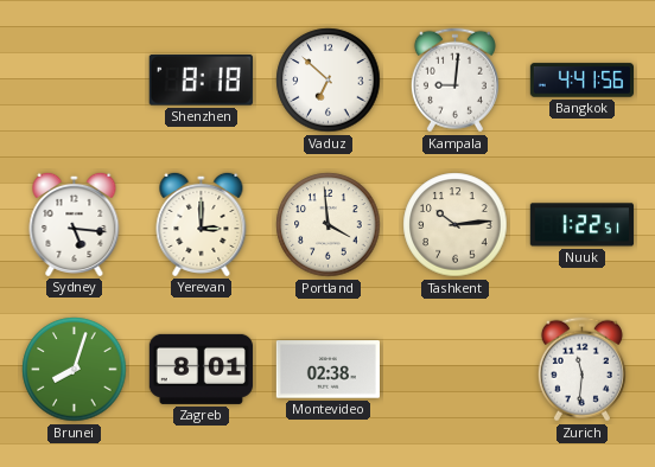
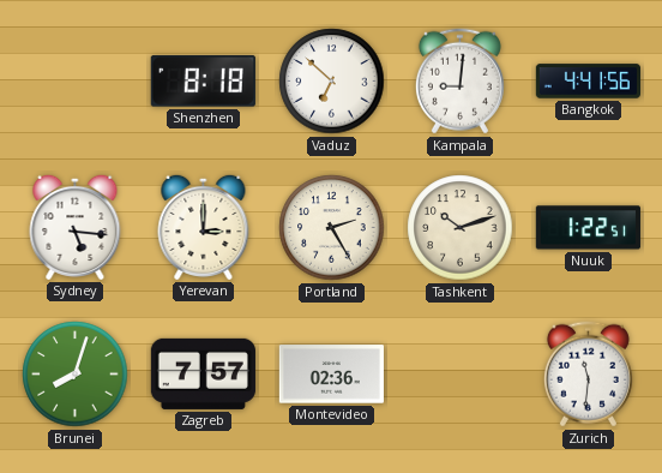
Portland: 3:59 -> 2:25
Tashkent: 10:14 -> 10:12
Zagreb: 8:01 -> 7:57
Montevideo: 02:38 -> 02:36
